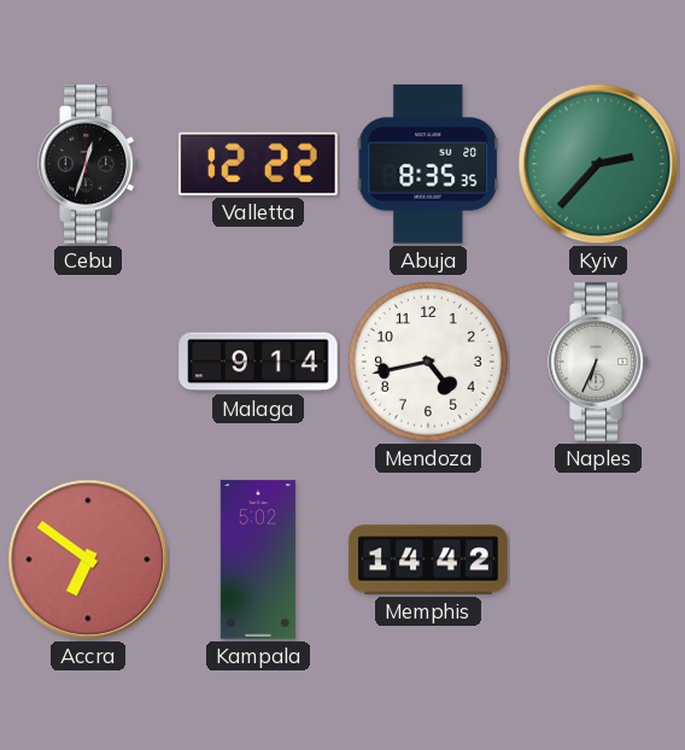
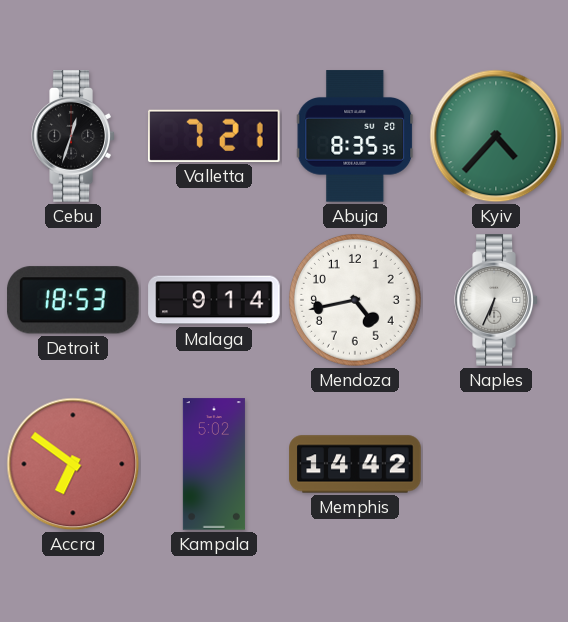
Valletta: 12:22 -> 7:21
Kyiv: 2:37 -> 4:37
Detroit: none -> 18:53
